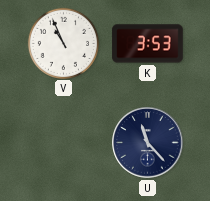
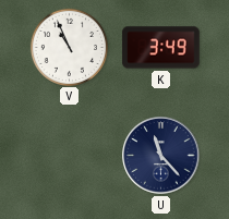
K: 3:53 -> 3:49
